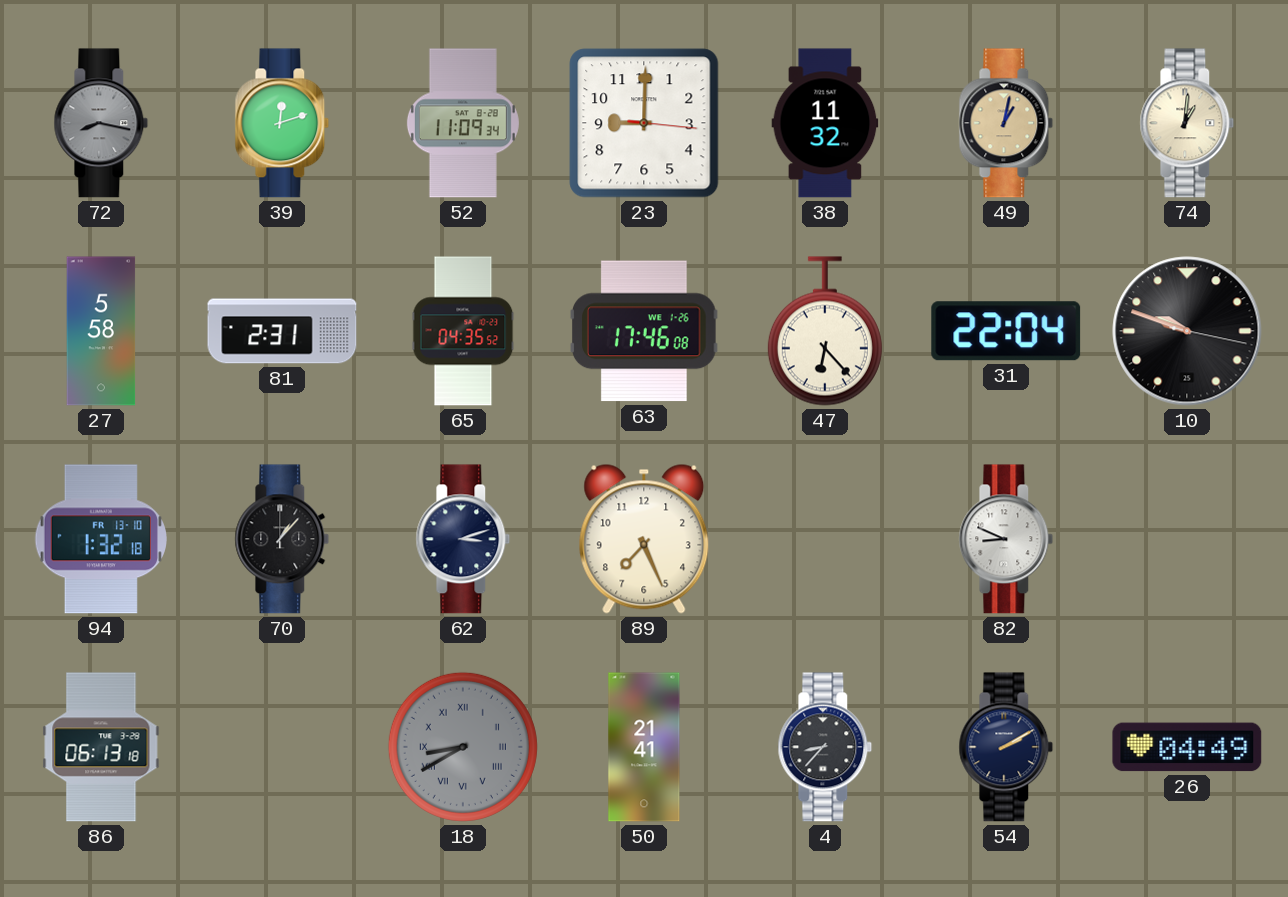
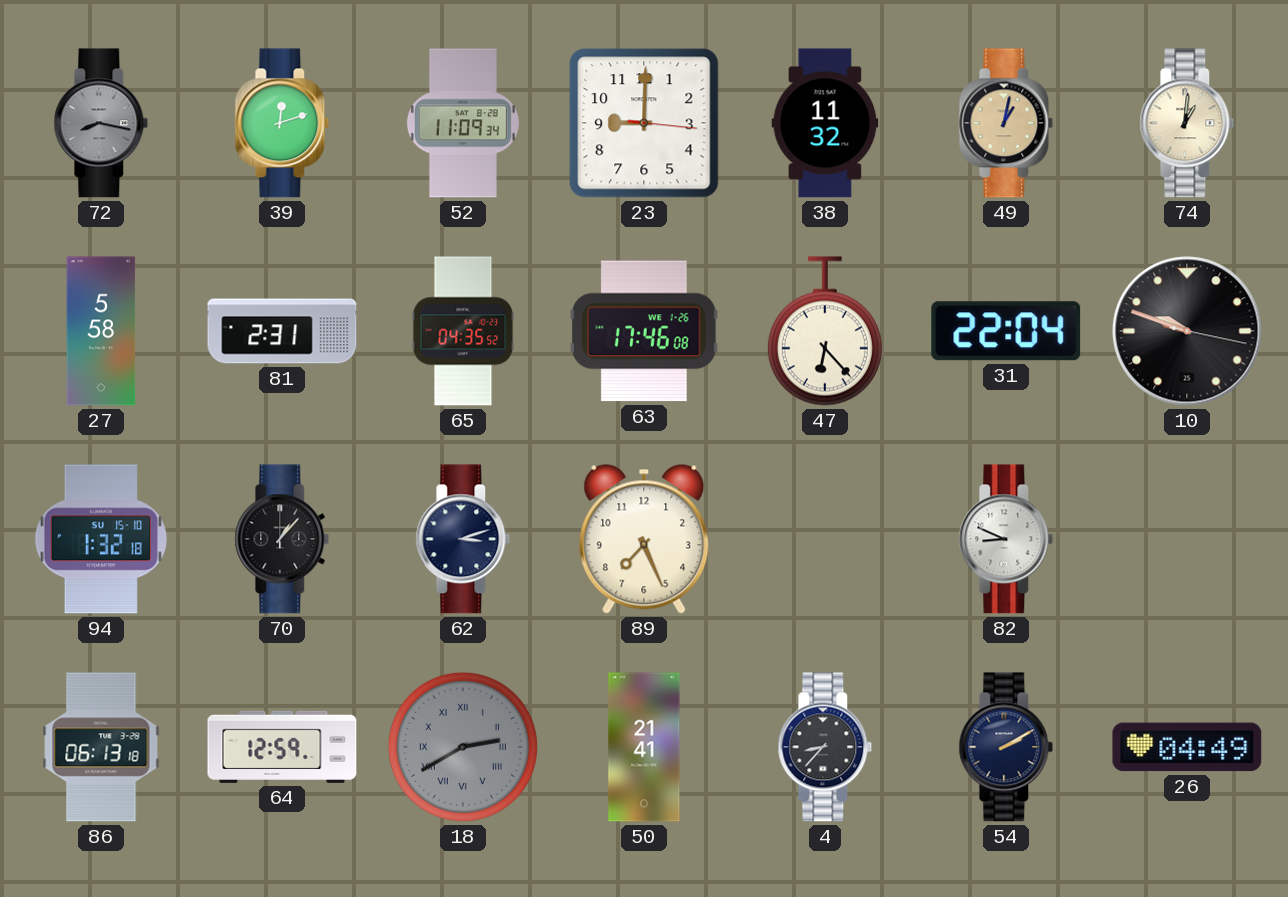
94 date: FR 13-10 -> SU 15-10
64: none -> 12:59
18: 8:40 -> 2:40
